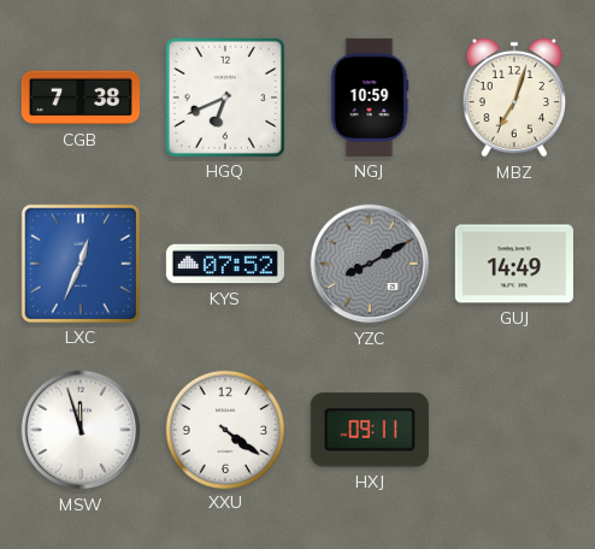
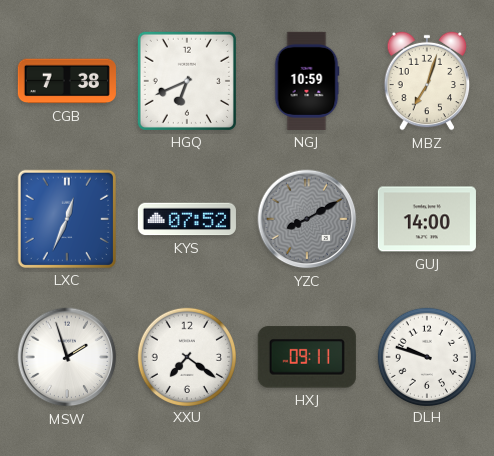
GUJ: 14:49 -> 14:00
MSW: 11:57 -> 1:57
XXU: 4:21 -> 7:21
DLH: none -> 9:48
